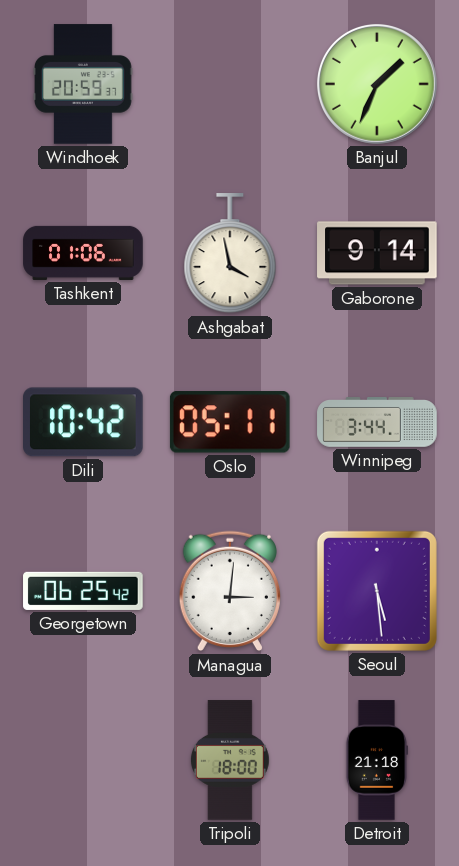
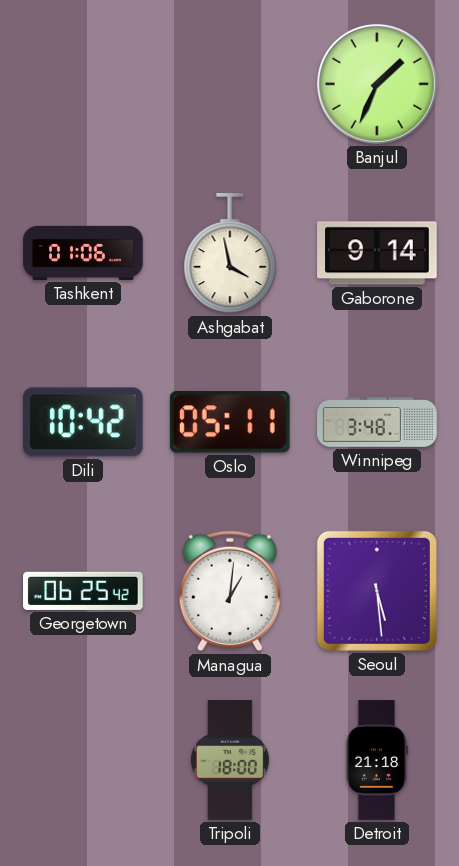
Windhoek: 20:59 -> none
Winnipeg: 3:44 -> 3:48
Managua: 3:01 -> 1:01
